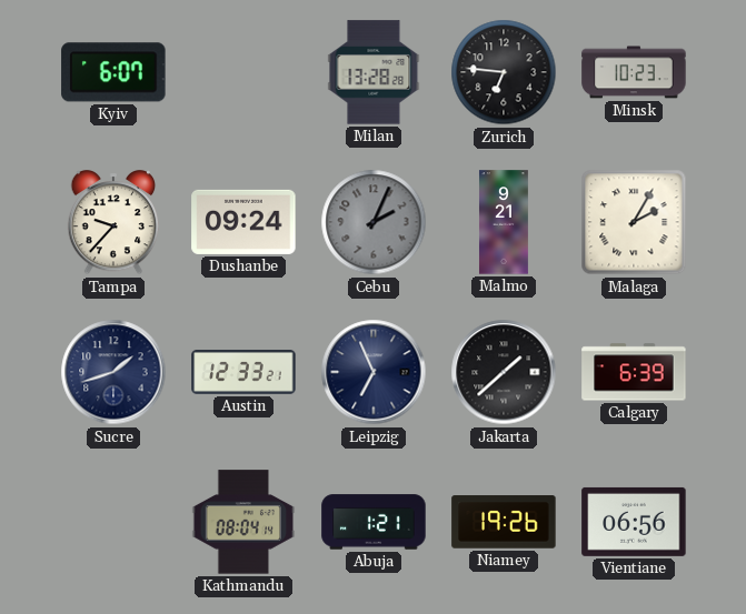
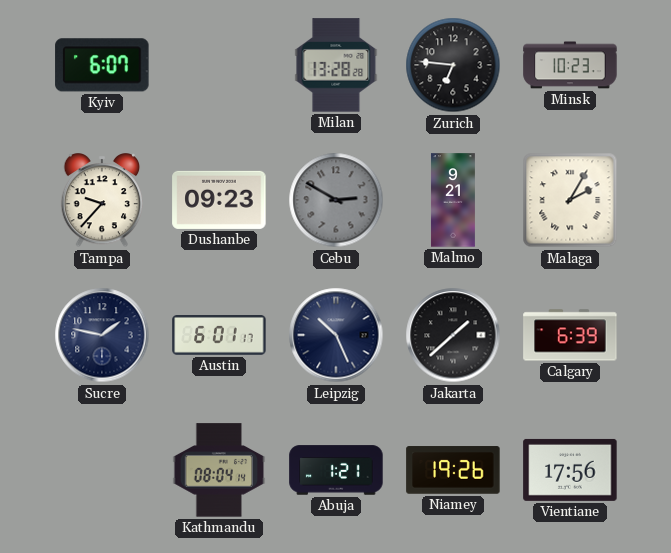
Dushanbe: 09:24 -> 09:23
Cebu: 2:04 -> 2:50
Sucre: 1:42 -> 1:47
Austin: 12:33 -> 6:01
Leipzig: 6:56 -> 10:26
Vientiane: 06:56 -> 17:56
